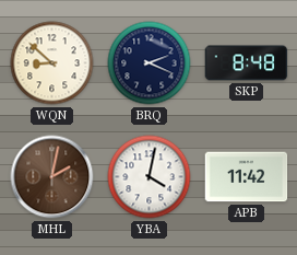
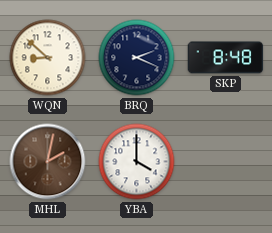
YBA: 4:02 -> 4:00
APB: 11:42 -> none
